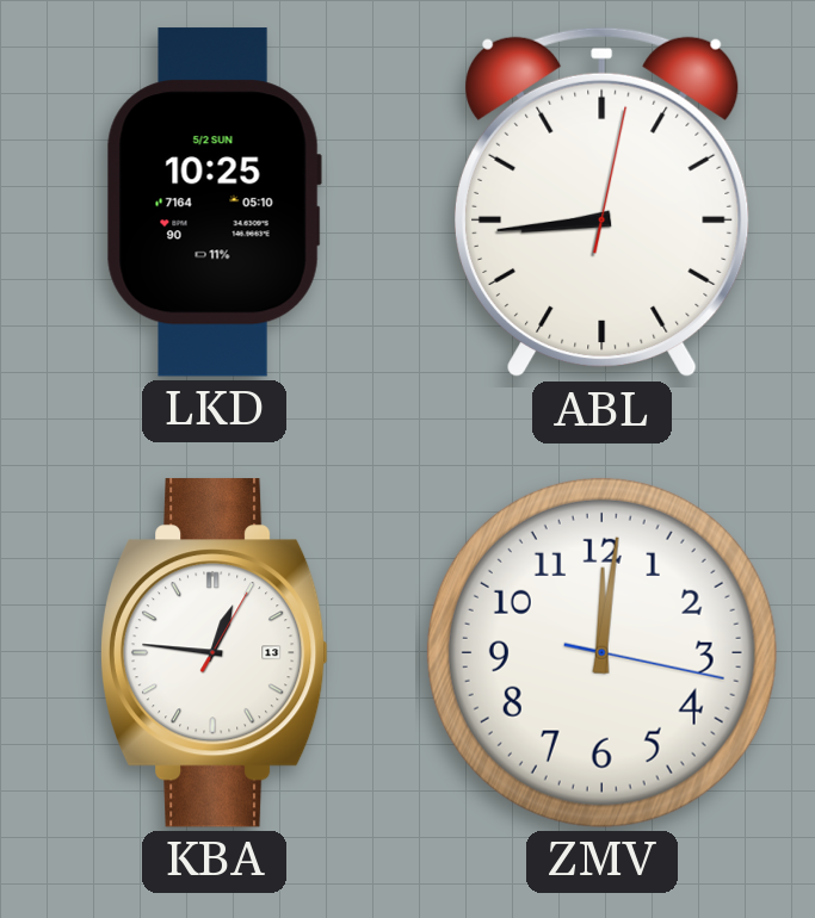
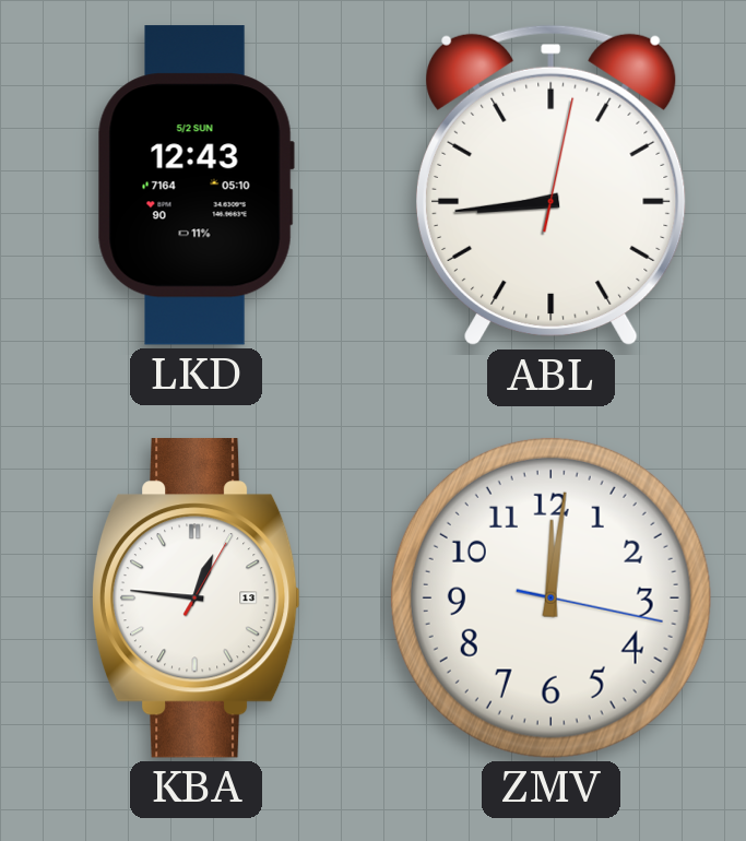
LKD: 10:25 -> 12:43
